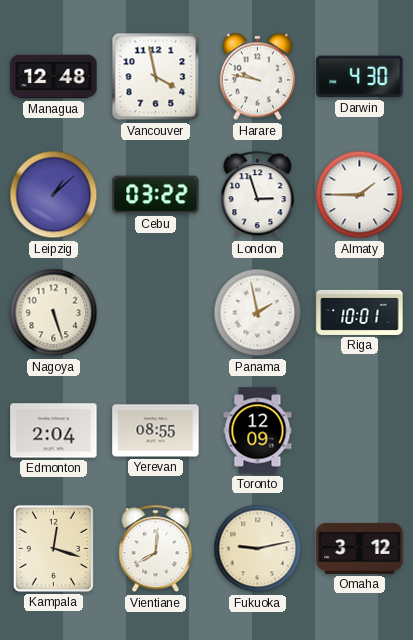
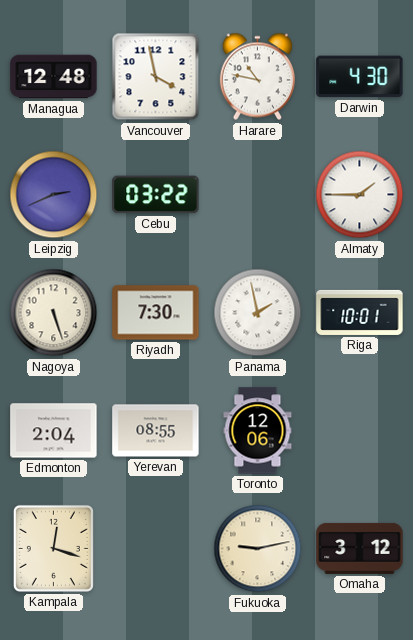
Harare: 9:47 -> 10:47
Leipzig: 1:08 -> 2:41
London: 2:57 -> none
Riyadh: none -> 7:30
Toronto: 12:09 -> 12:06
Vientiane: 8:01 -> none
